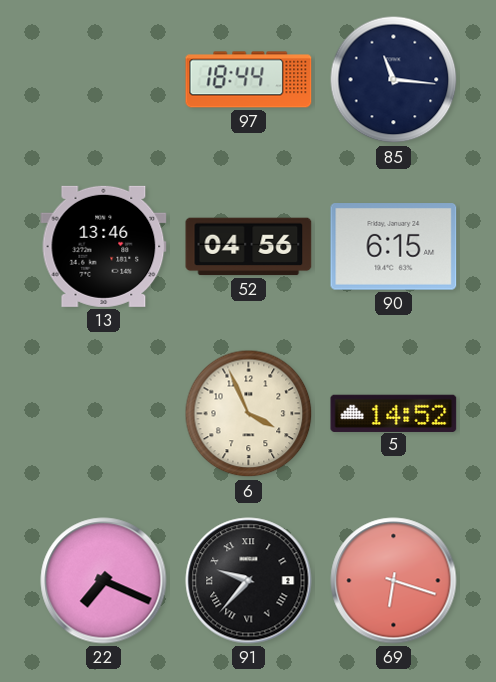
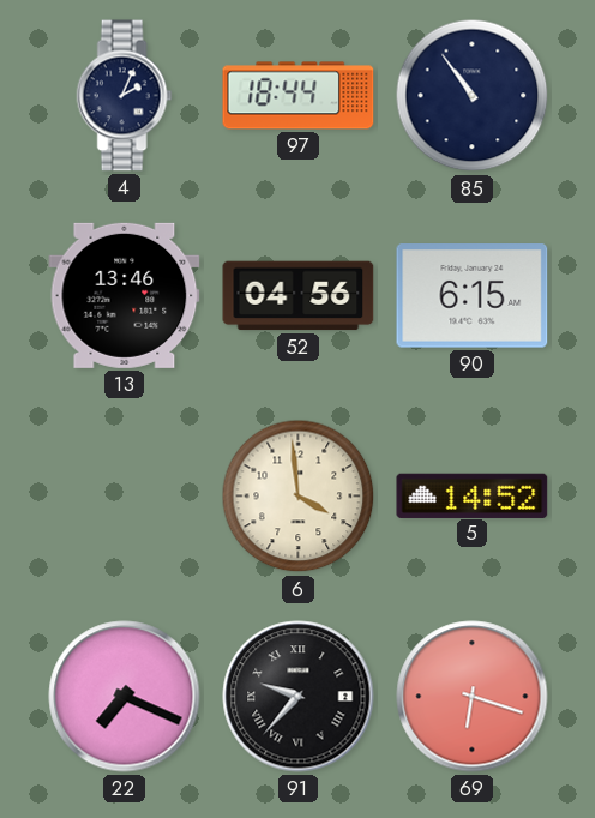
4: none -> 2:04
85: 11:16 -> 10:54
6: 3:56 -> 3:59
